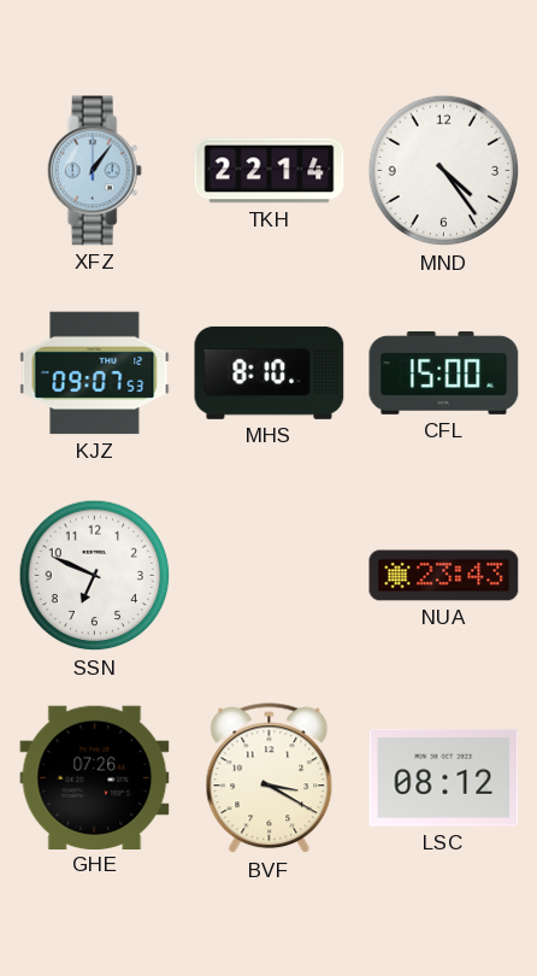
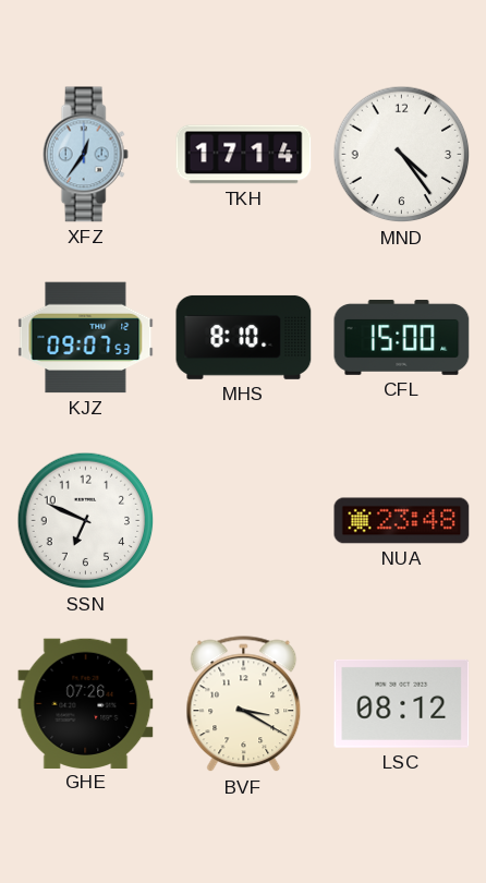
XFZ: 1:06 -> 12:36
TKH: 22:14 -> 17:14
NUA: 23:43 -> 23:48
